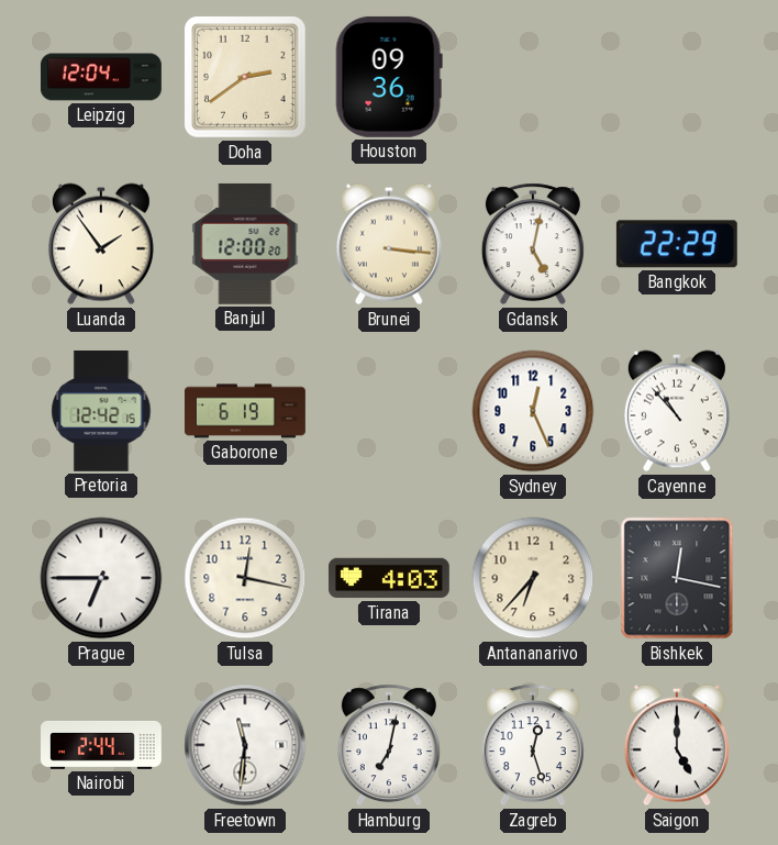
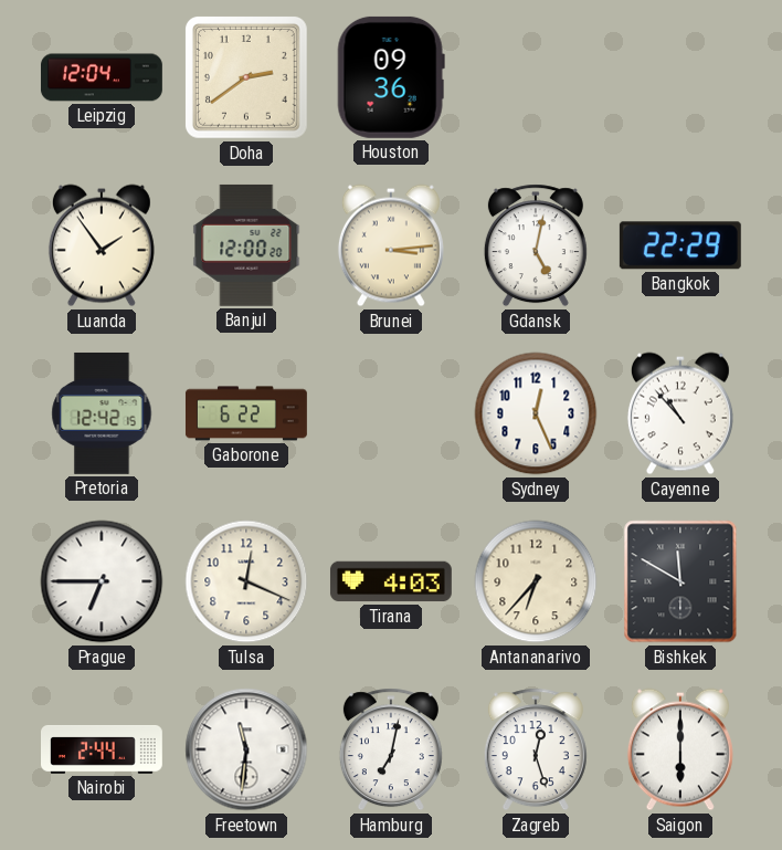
Brunei: 3:16 -> 3:14
Gaborone: 6:19 -> 6:22
Tulsa: 12:17 -> 12:19
Bishkek: 12:17 -> 11:50
Saigon: 5:00 -> 6:00
